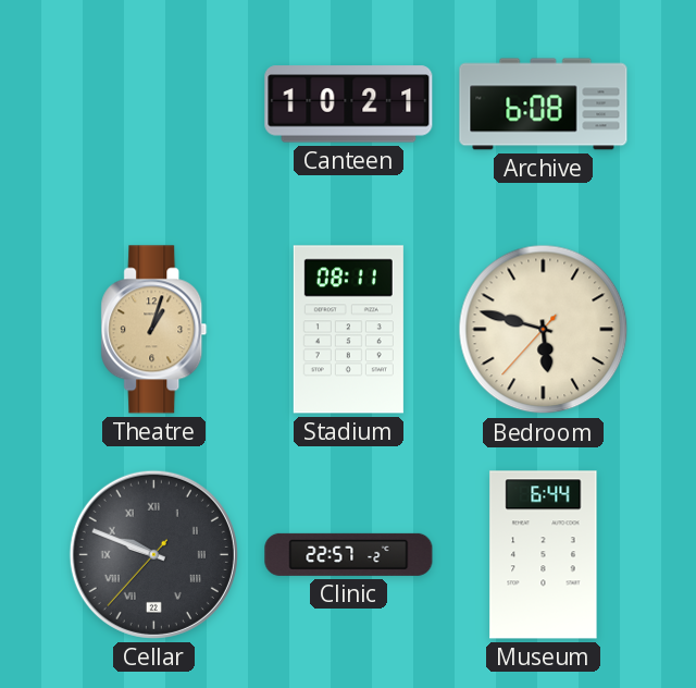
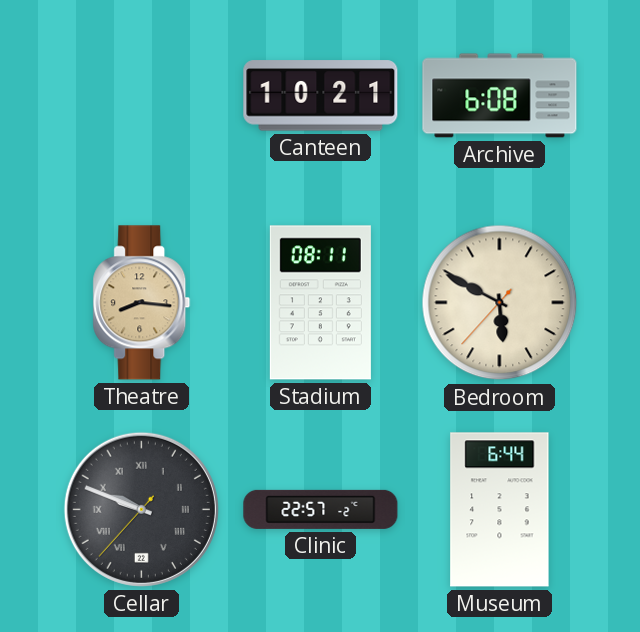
Theatre: 1:03 -> 8:16
Bedroom: 5:47 -> 5:49
